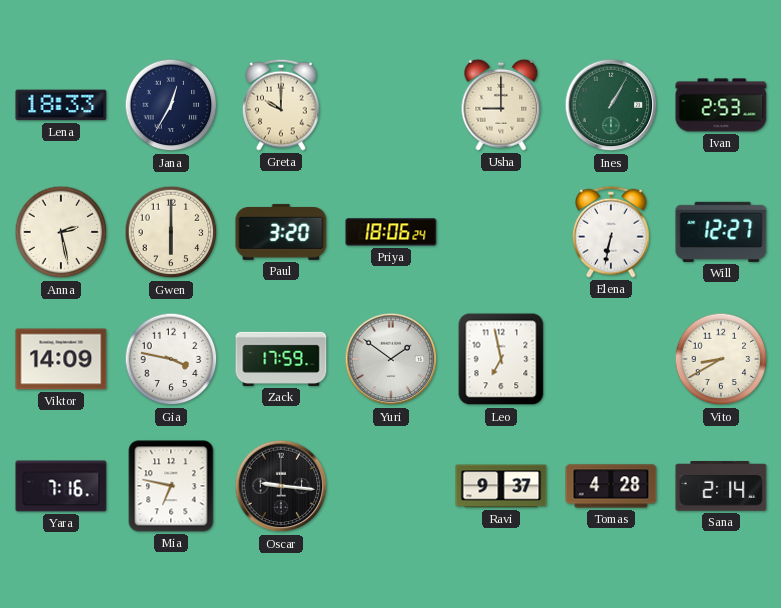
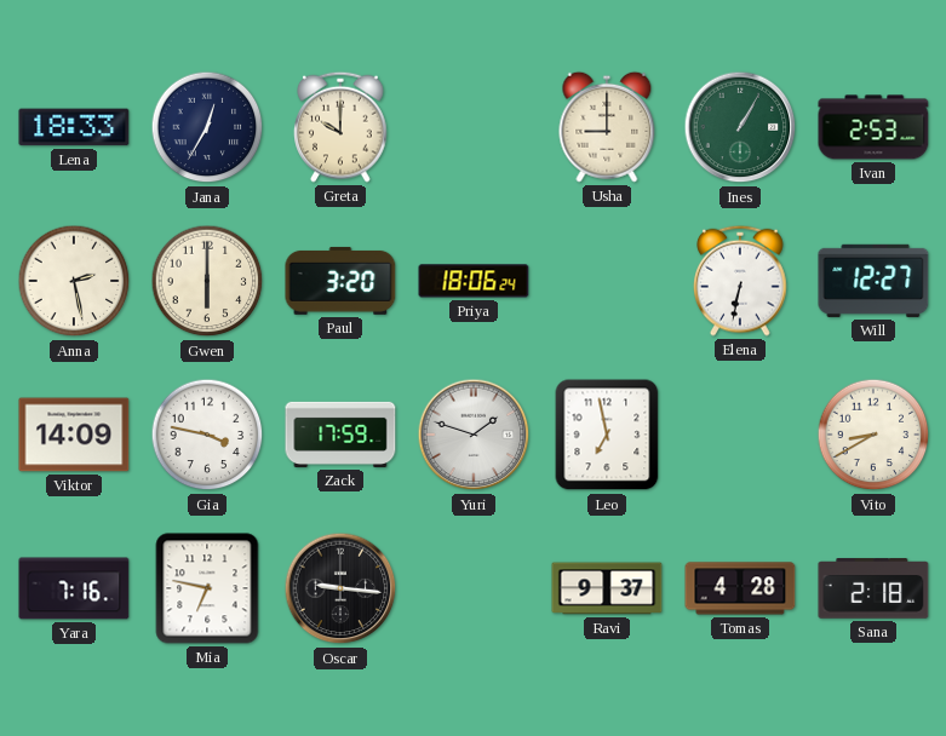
Yuri: 1:51 -> 1:48
Sana: 2:14 -> 2:18
